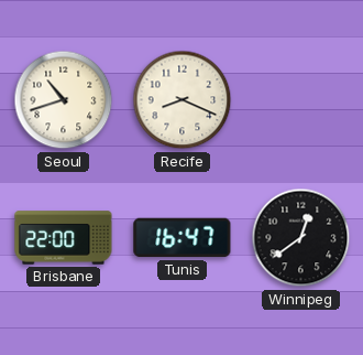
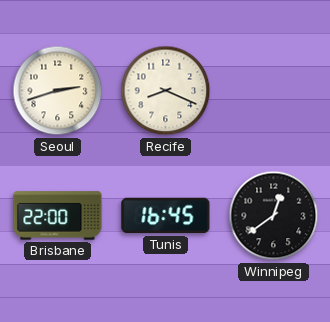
Seoul: 10:42 -> 2:42
Tunis: 16:47 -> 16:45
